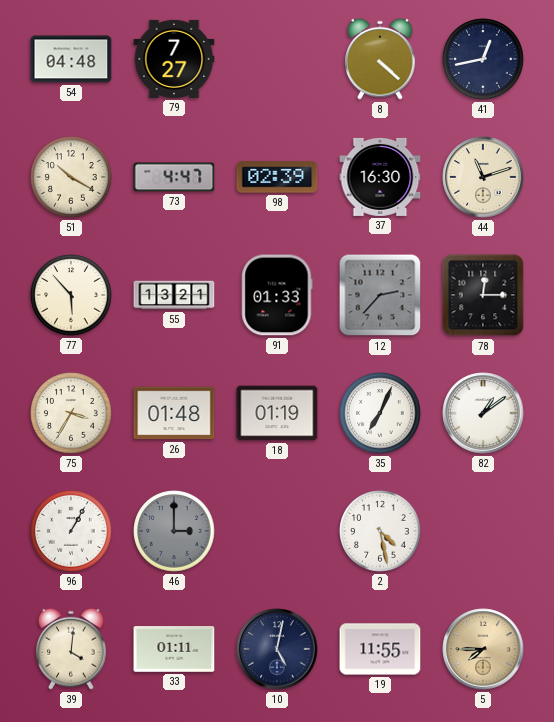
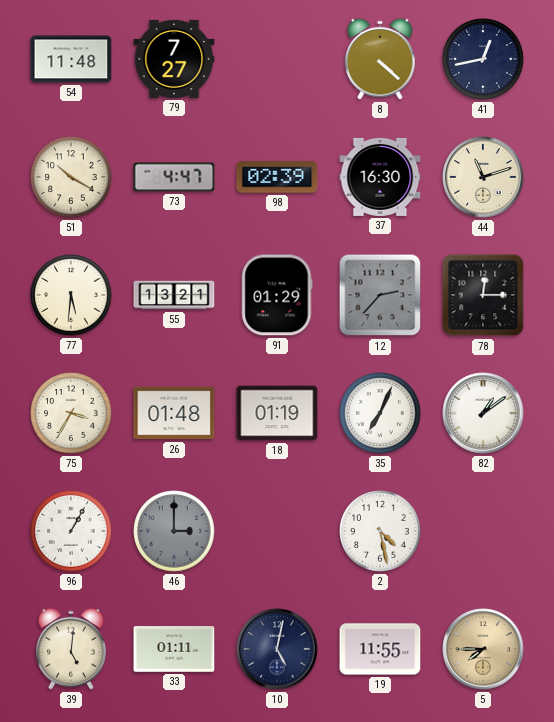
54: 04:48 -> 11:48
77: 5:53 -> 5:31
91: 01:33 -> 01:29
39: 4:01 -> 5:01
